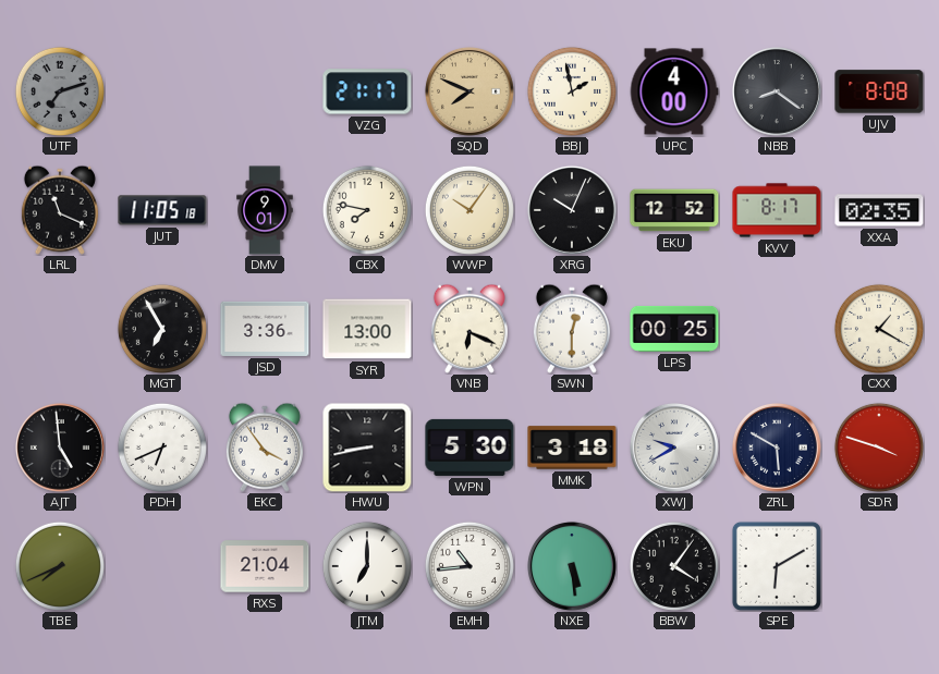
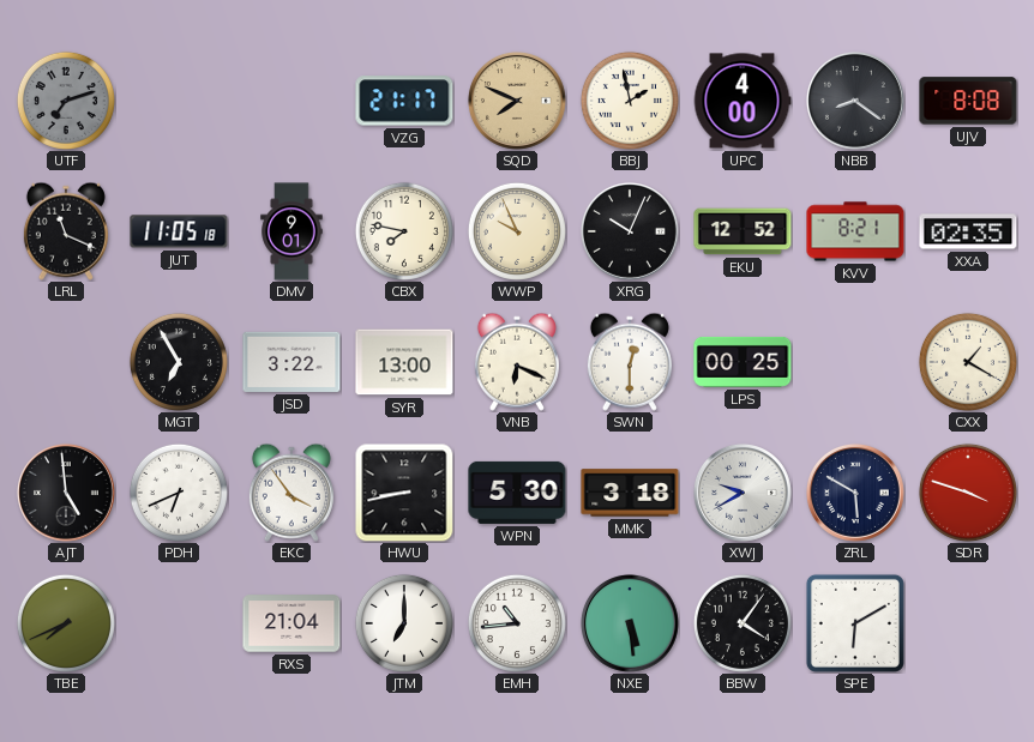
WWP: 10:06 -> 9:56
KVV: 8:17 -> 8:21
JSD: 3:36 -> 3:22
